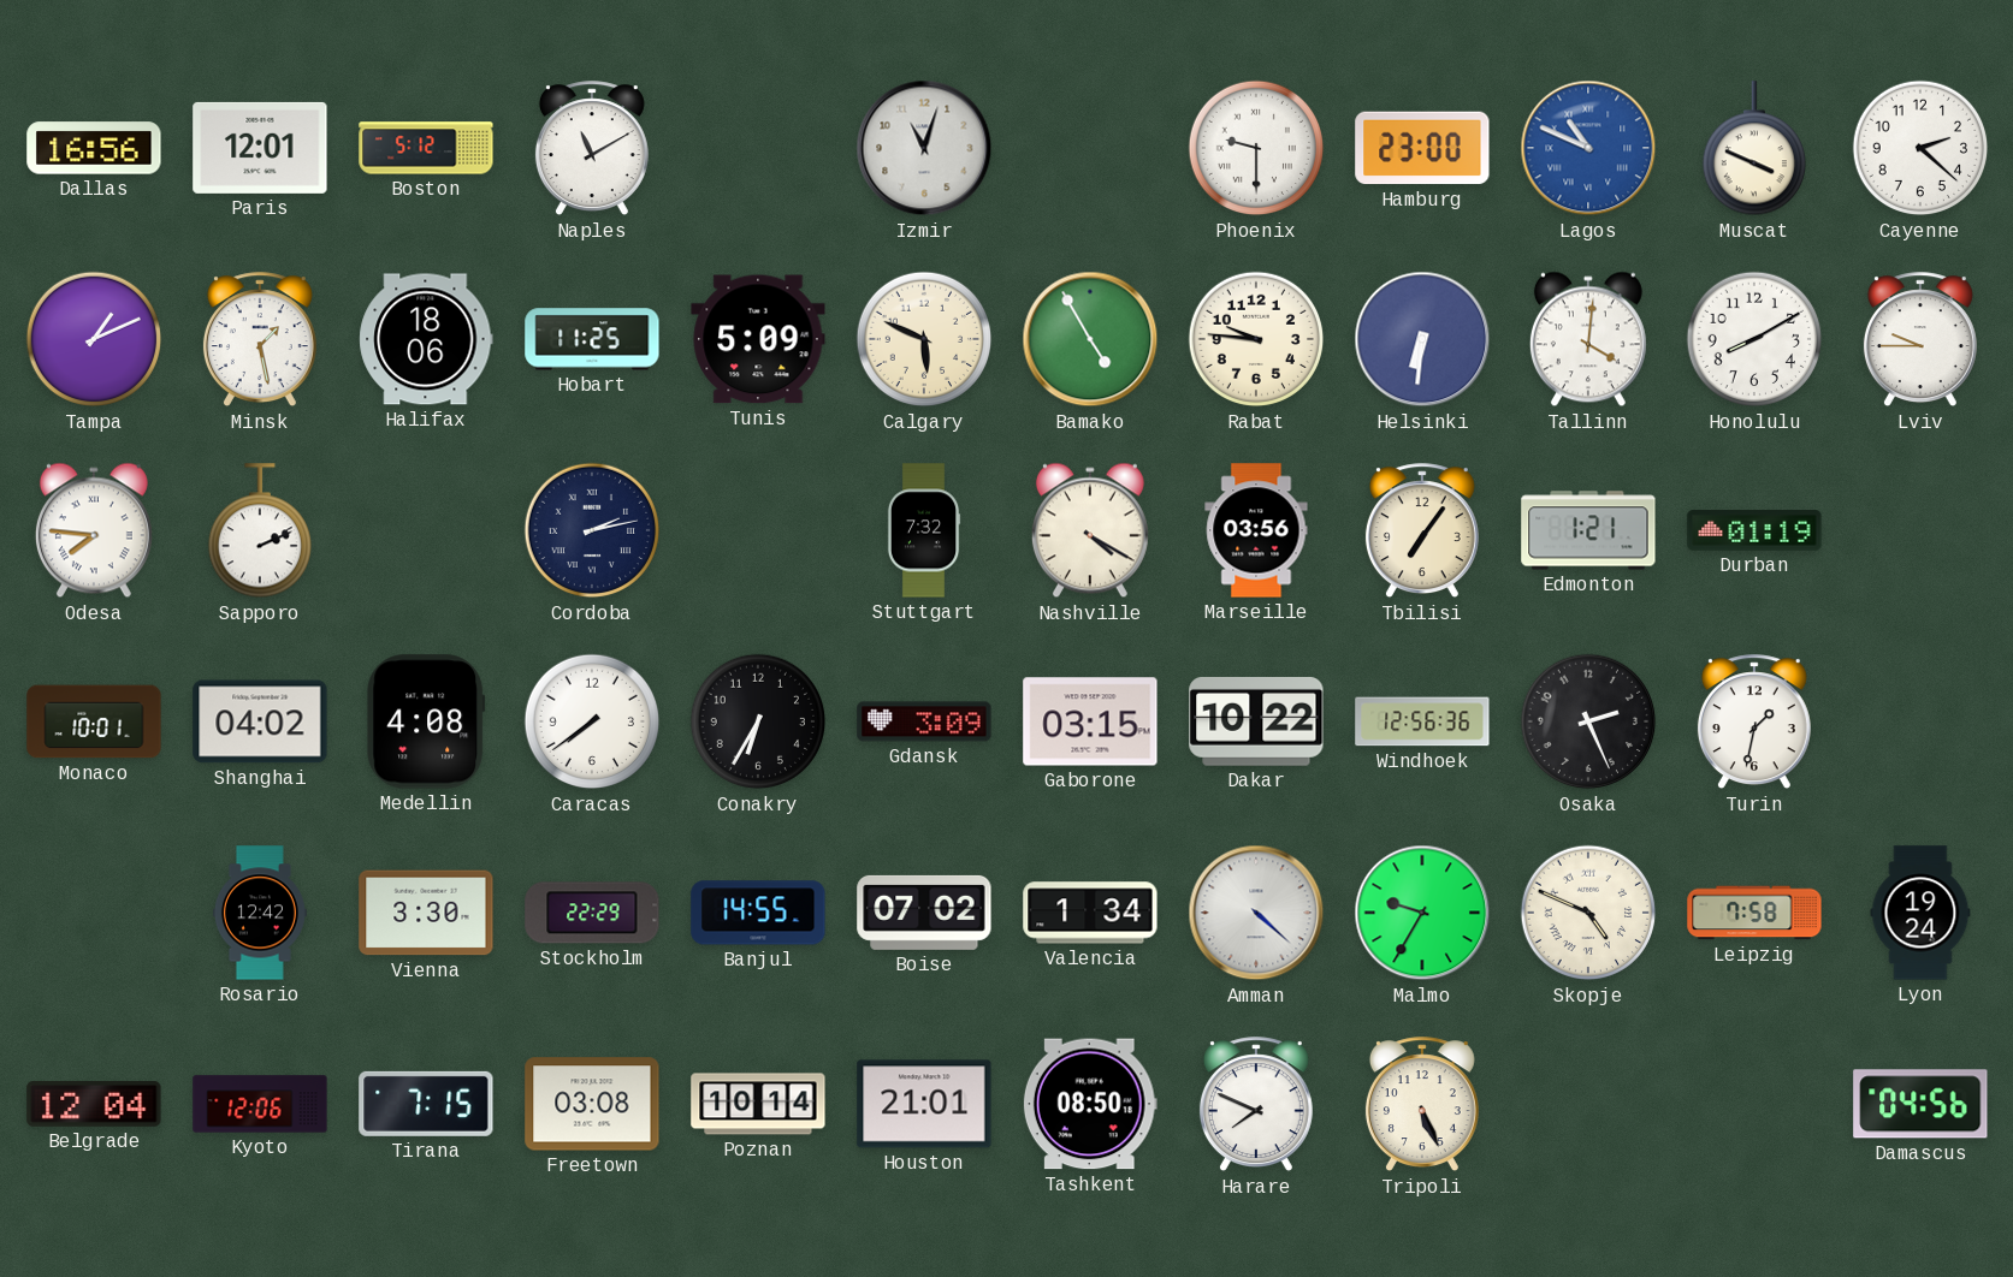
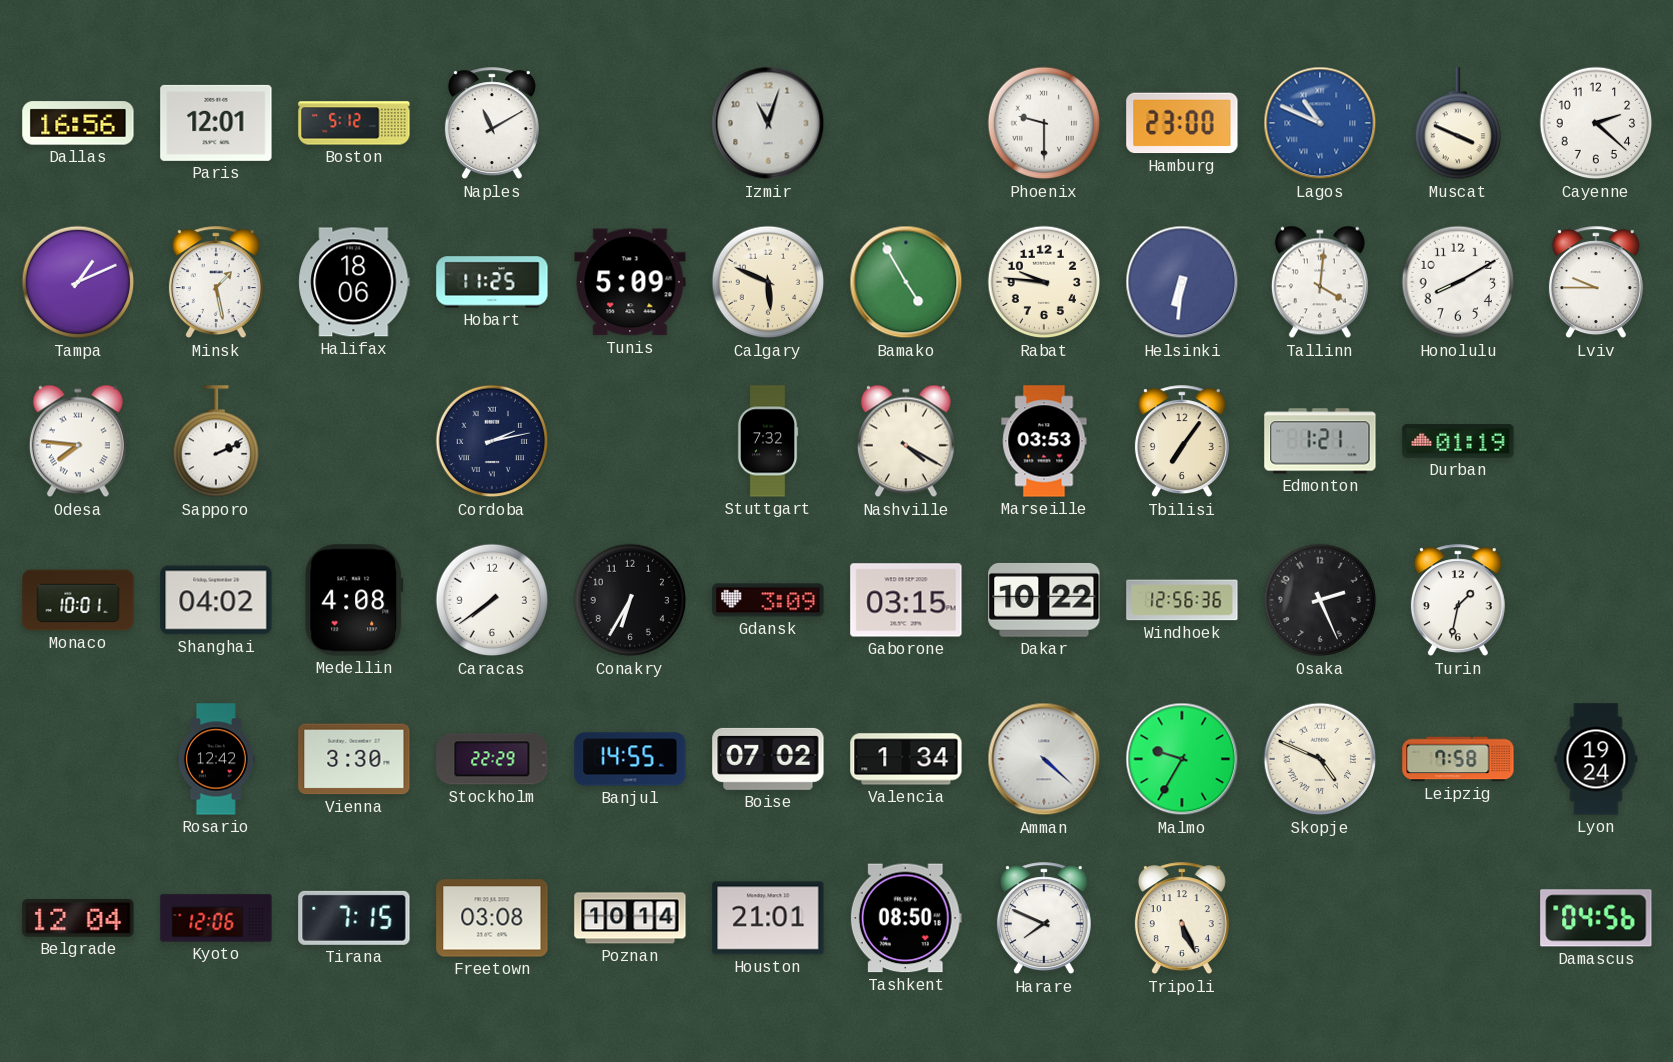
Marseille: 03:56 -> 03:53
